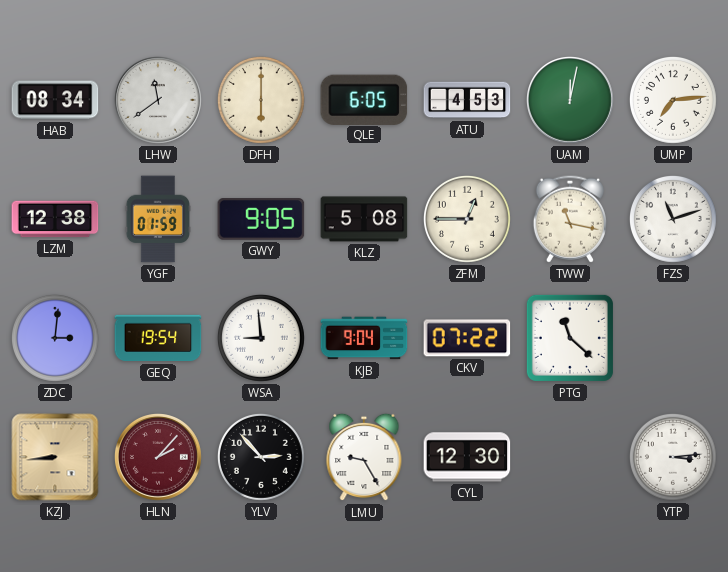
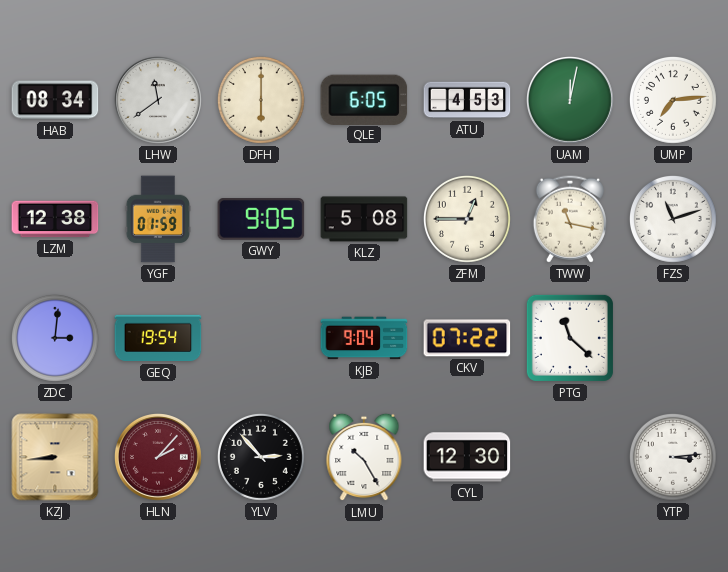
WSA: 8:59 -> none
LMU: 9:25 -> 10:25
